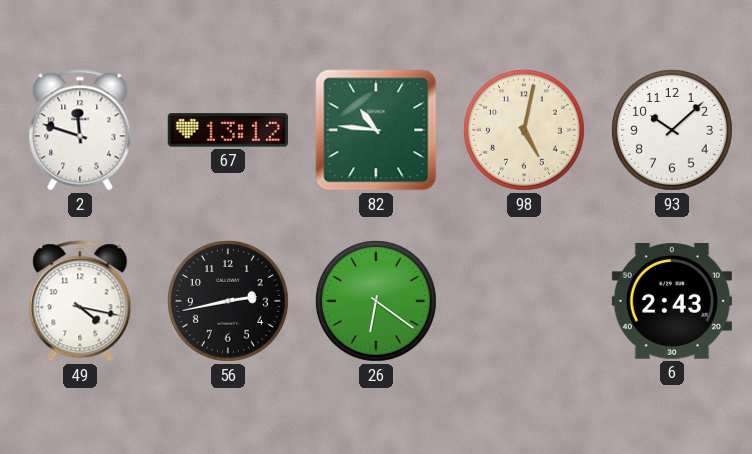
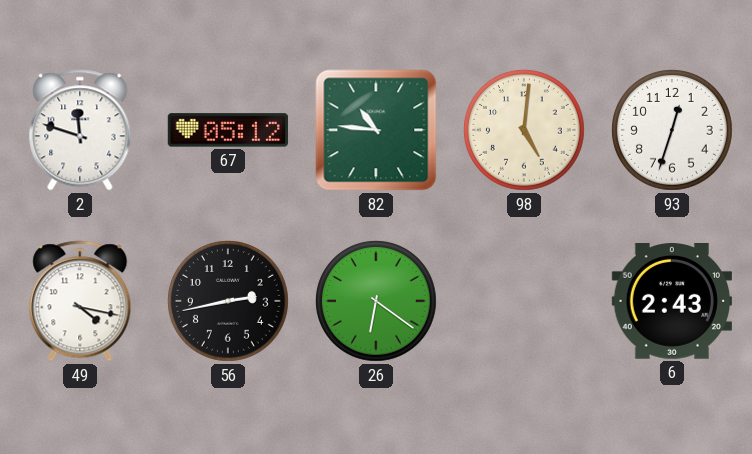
67: 13:12 -> 05:12
98: 5:02 -> 5:01
93: 10:08 -> 12:33
